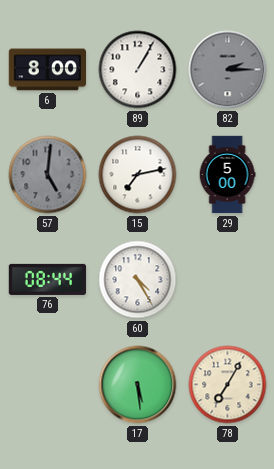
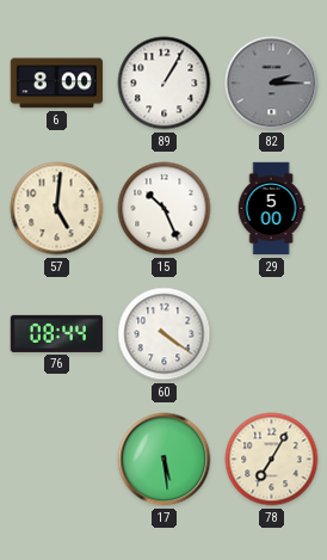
57 dial: grey -> cream
15: 7:13 -> 10:26
60: 4:25 -> 4:21
